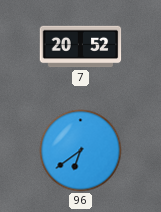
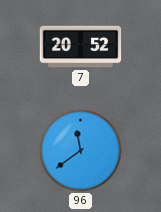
96: 6:39 -> 11:39
